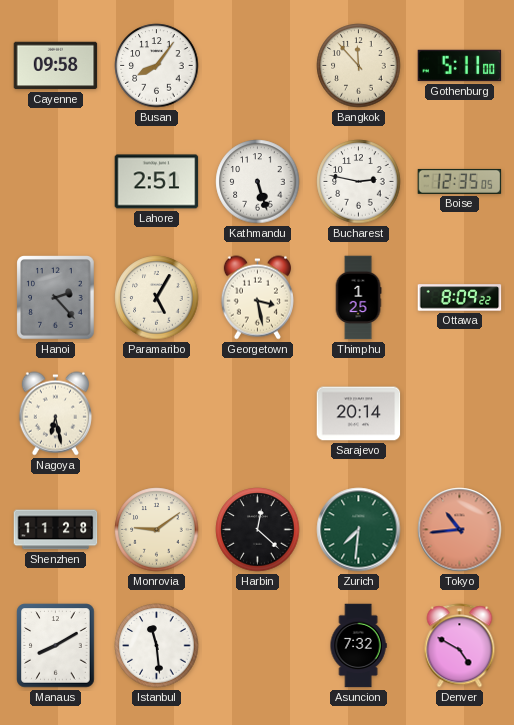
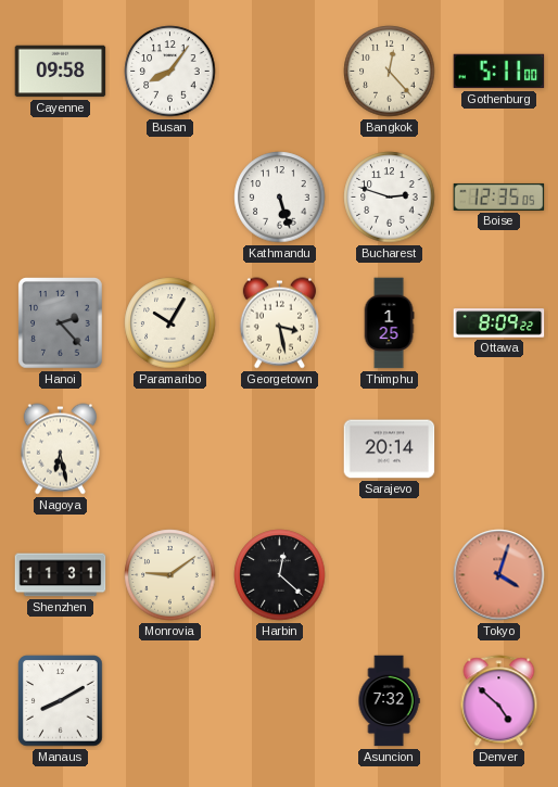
Bangkok: 11:53 -> 12:23
Lahore: 2:51 -> none
Bucharest: 2:47 -> 2:48
Paramaribo: 5:05 -> 10:05
Shenzhen: 11:28 -> 11:31
Zurich: 7:31 -> none
Tokyo: 10:44 -> 4:03
Istanbul: 11:29 -> none
Denver: 4:50 -> 4:52
